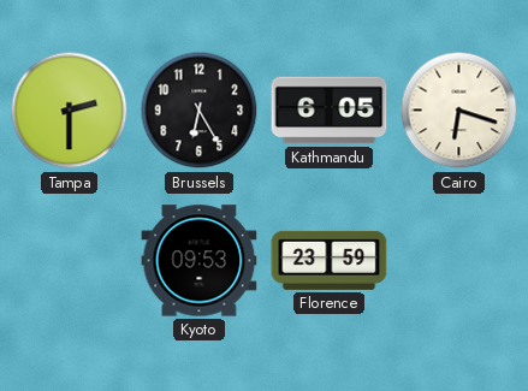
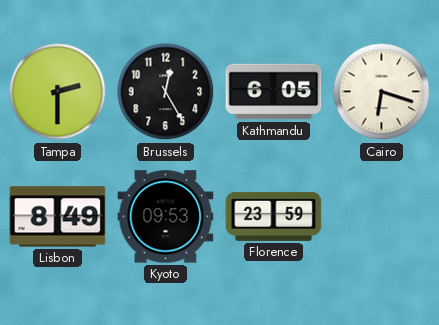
Brussels: 6:25 -> 12:25
Lisbon: none -> 8:49
